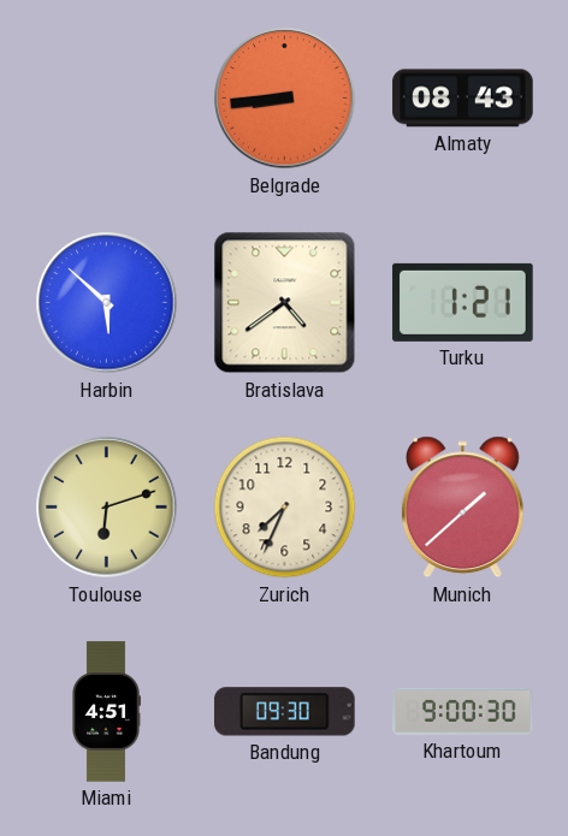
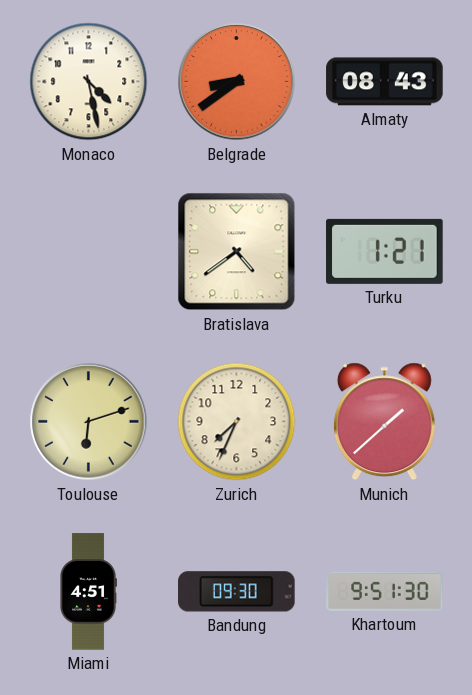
Monaco: none -> 4:28
Belgrade: 8:44 -> 8:39
Harbin: 5:52 -> none
Khartoum: 9:00 -> 9:51
